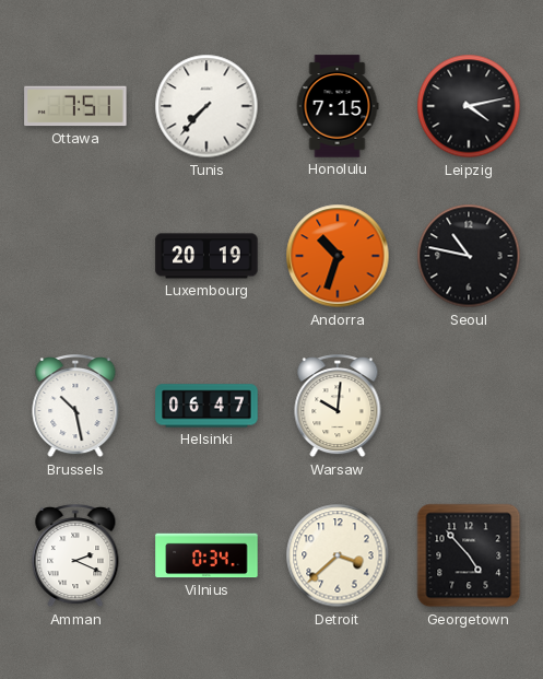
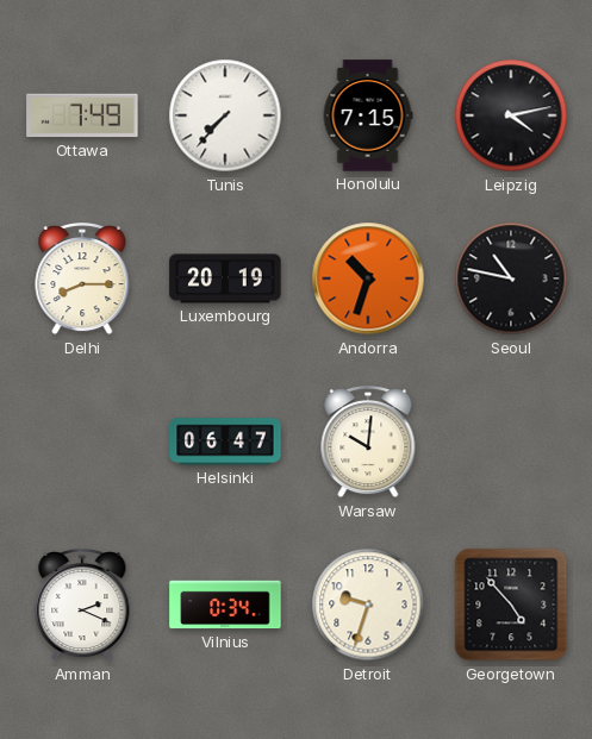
Ottawa: 7:51 -> 7:49
Delhi: none -> 8:15
Brussels: 10:28 -> none
Detroit: 3:38 -> 9:33
